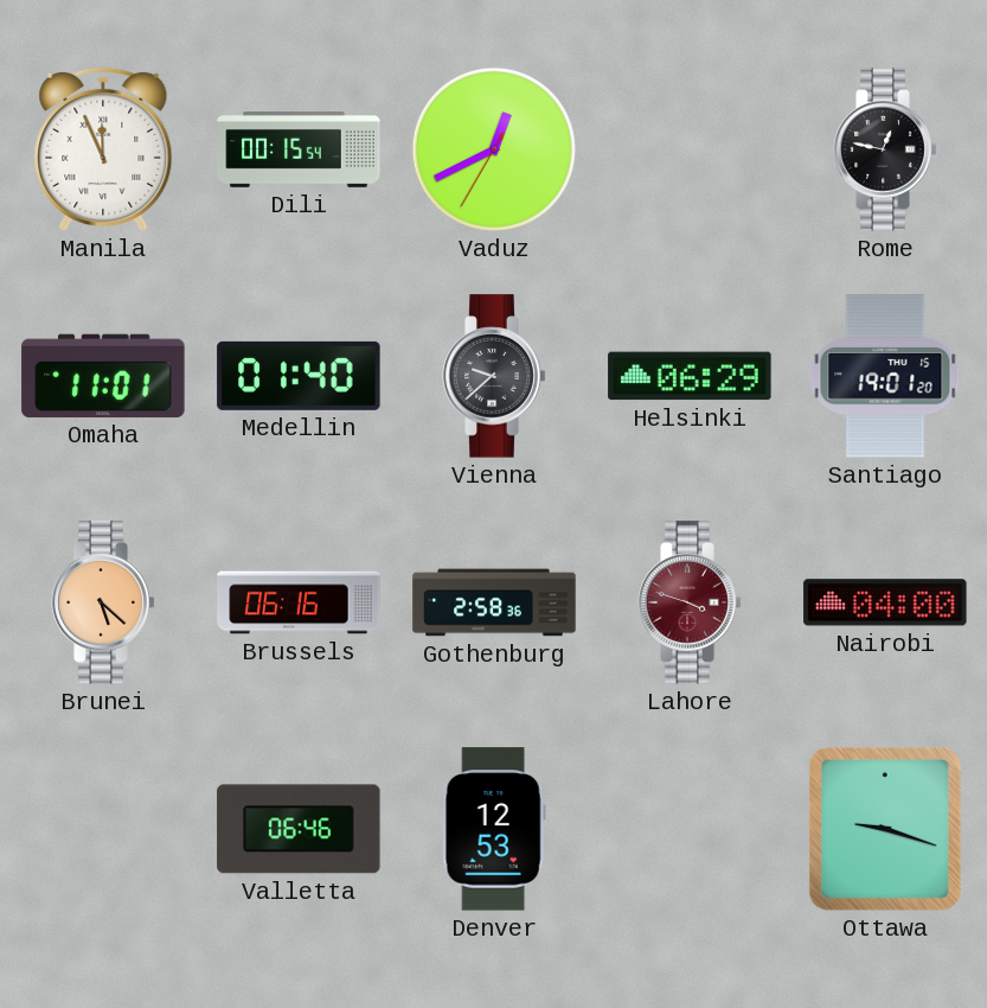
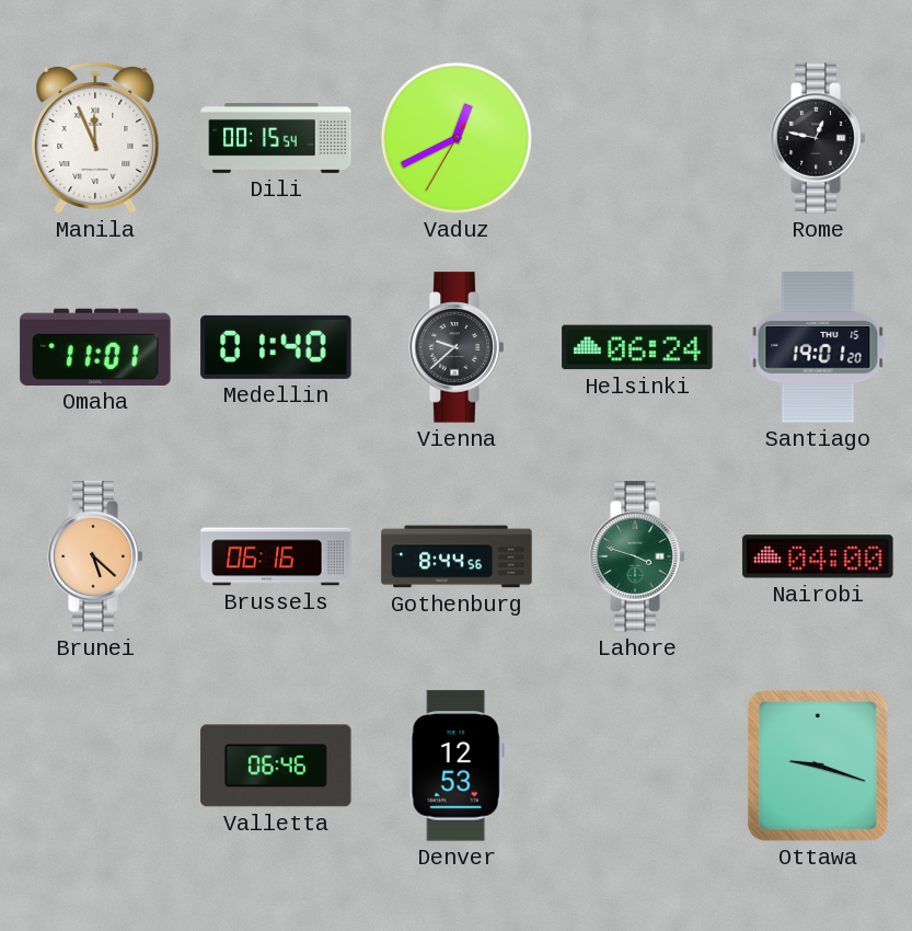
Helsinki: 06:29 -> 06:24
Gothenburg: 2:58 -> 8:44
Lahore dial: burgundy -> green
